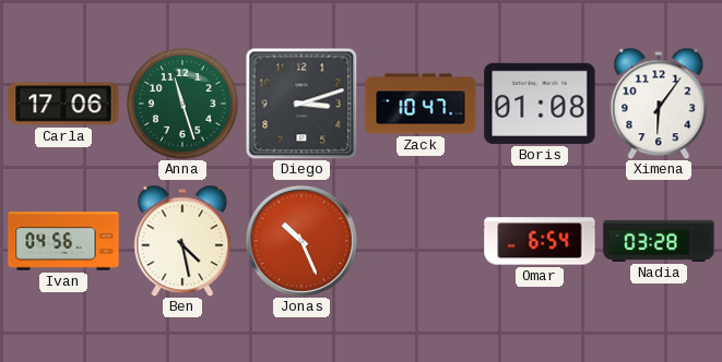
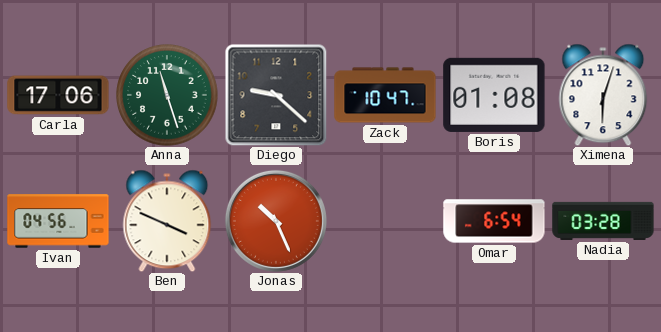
Diego: 3:12 -> 9:22
Ximena: 6:06 -> 6:03
Ben: 4:28 -> 3:49
